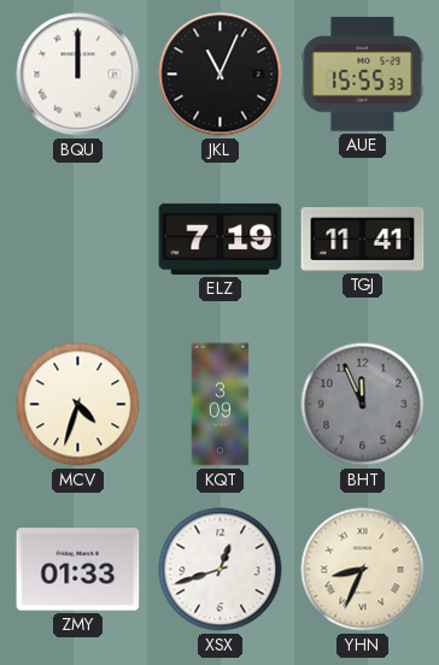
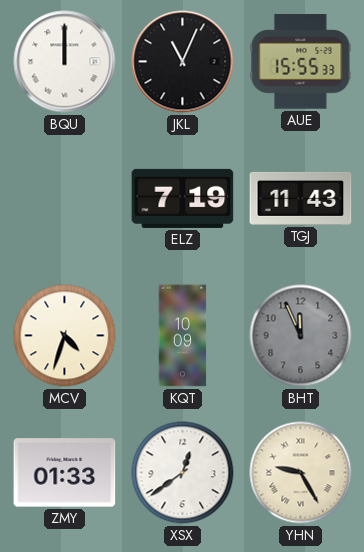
TGJ: 11:41 -> 11:43
KQT: 3:09 -> 10:09
XSX: 12:42 -> 12:39
YHN: 8:34 -> 9:25
